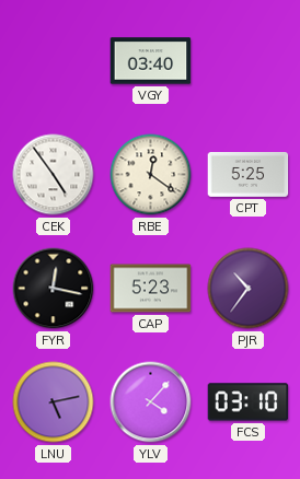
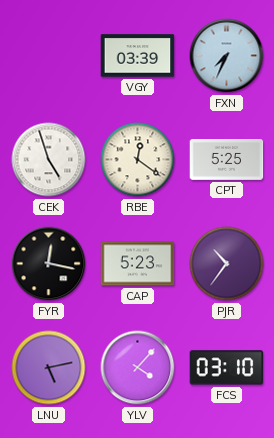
VGY: 03:40 -> 03:39
FXN: none -> 7:34
CEK: 4:54 -> 4:57
